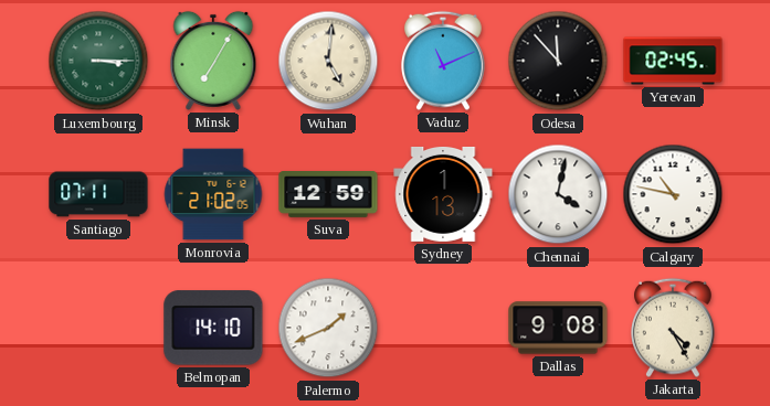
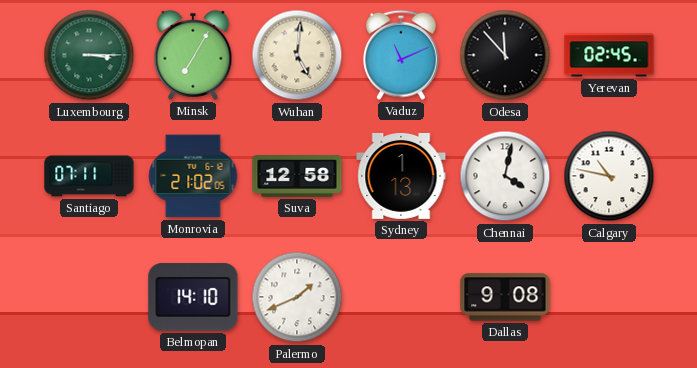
Suva: 12:59 -> 12:58
Jakarta: 4:25 -> none
